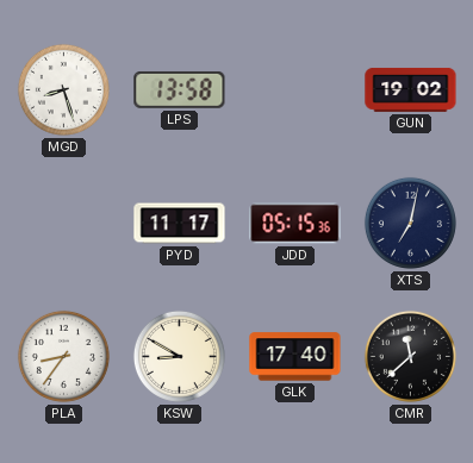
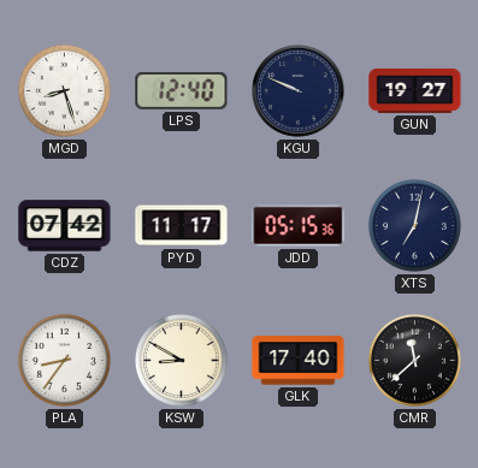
LPS: 13:58 -> 12:40
KGU: none -> 9:49
GUN: 19:02 -> 19:27
CDZ: none -> 07:42
